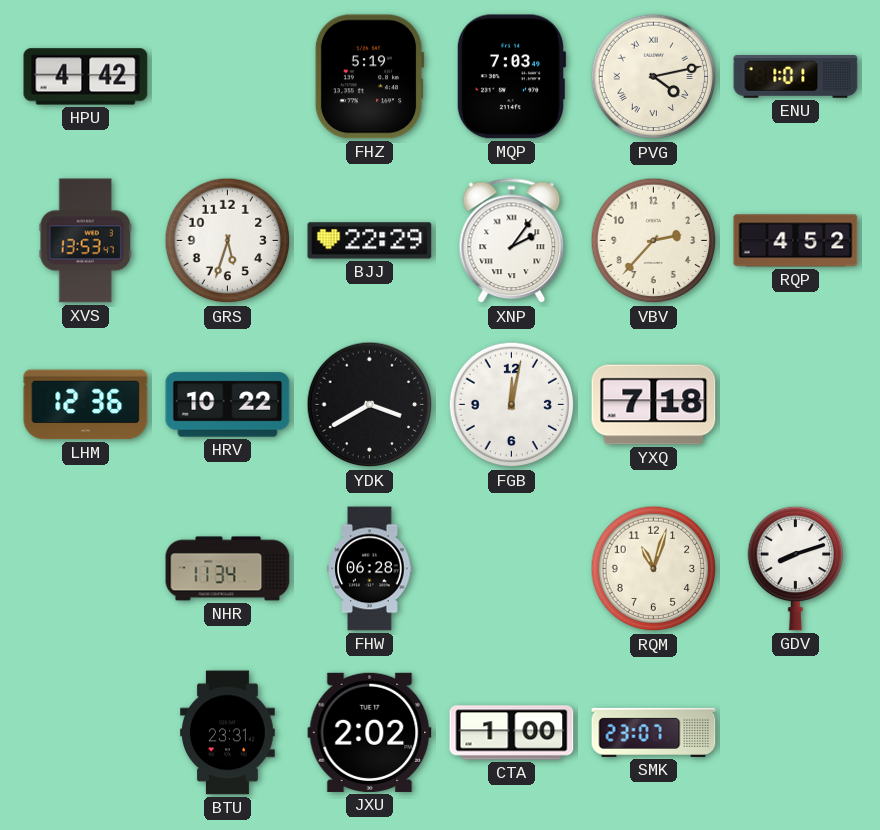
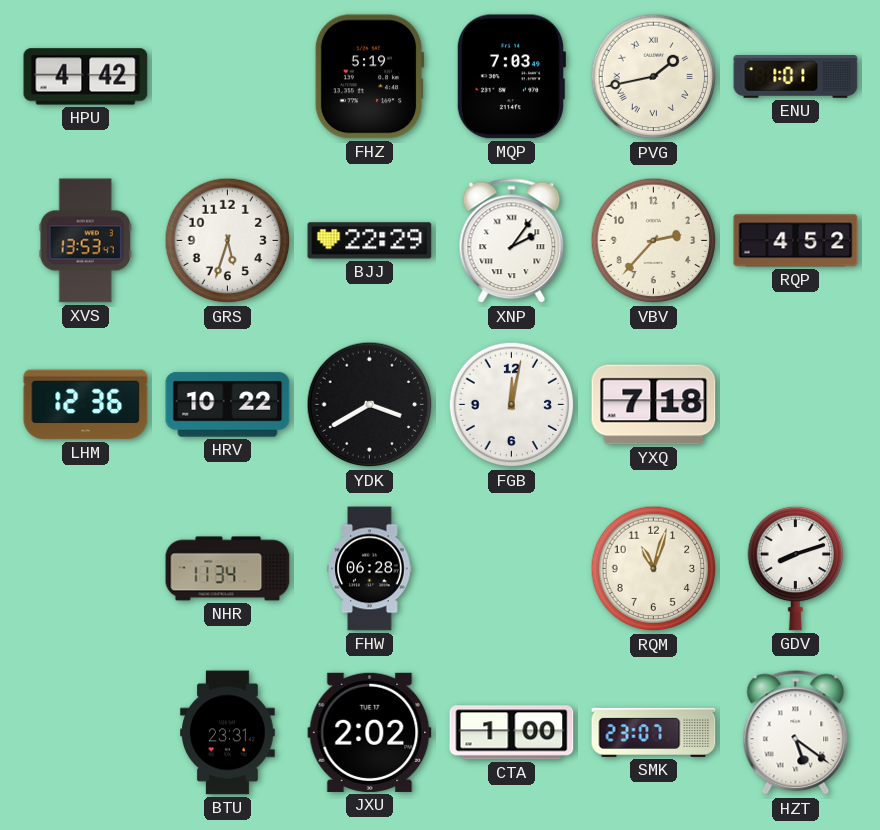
PVG: 4:13 -> 1:43
HZT: none -> 5:21
